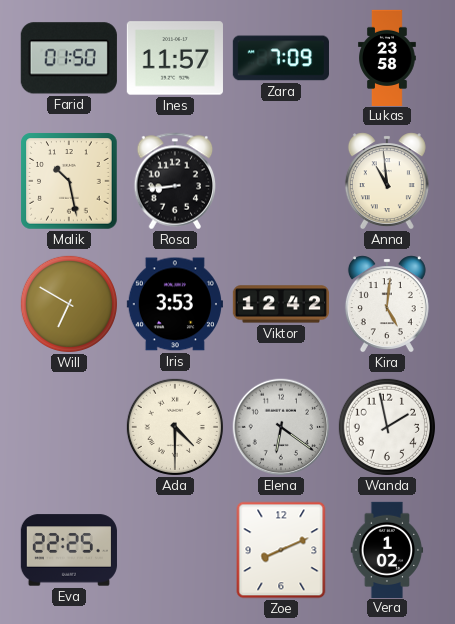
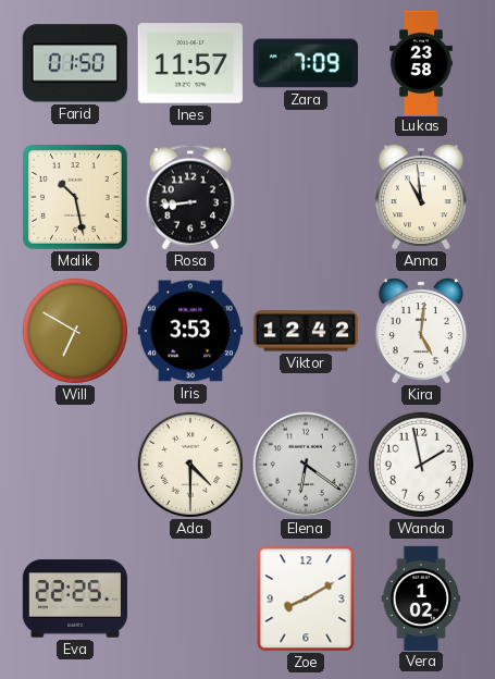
Zoe: 8:11 -> 8:10
